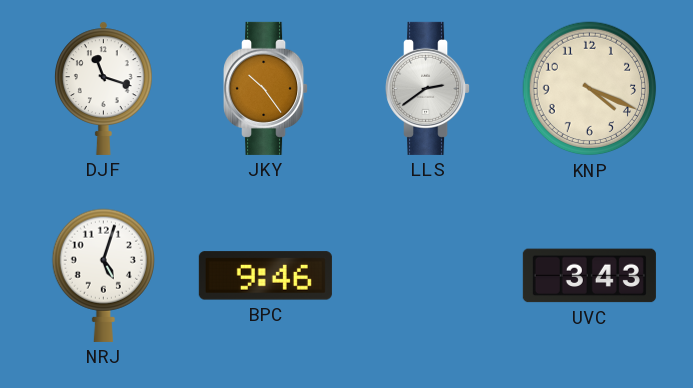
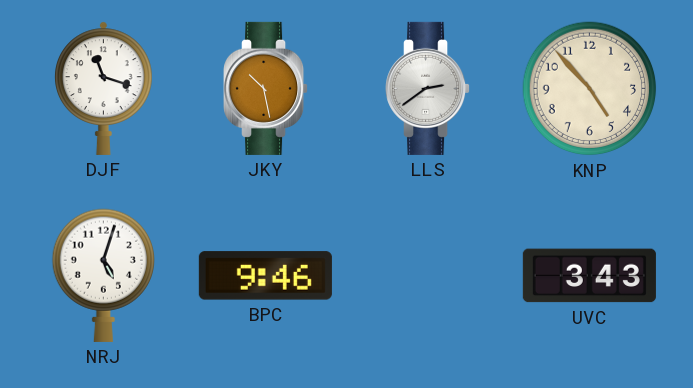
JKY: 10:24 -> 10:28
KNP: 4:19 -> 4:53
